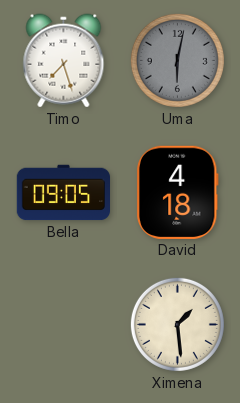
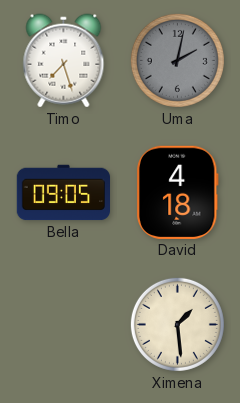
Uma: 6:02 -> 2:02
